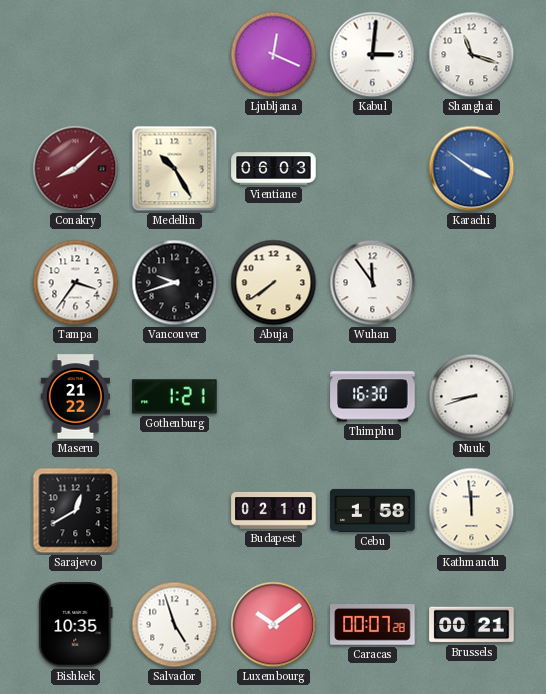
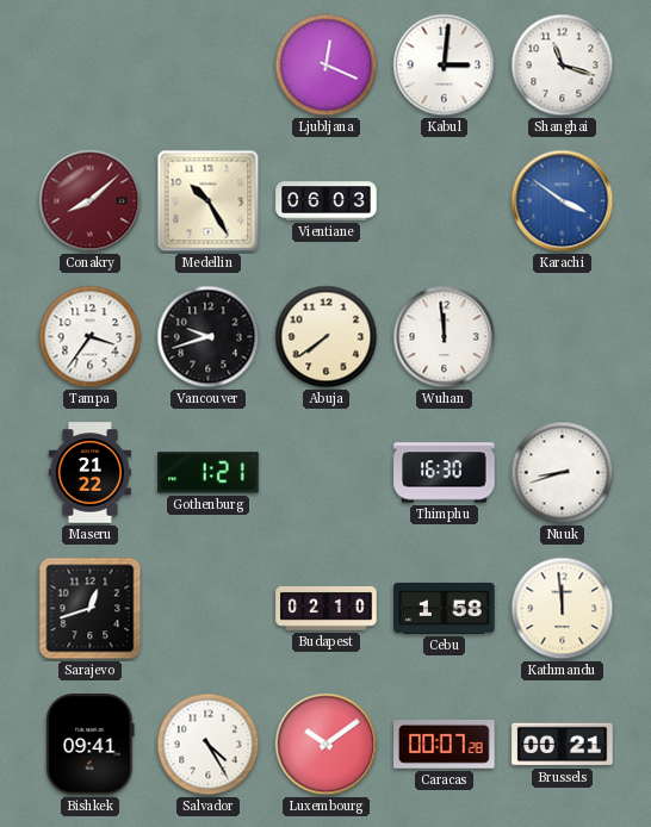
Wuhan: 11:54 -> 11:59
Sarajevo: 12:40 -> 12:42
Bishkek: 10:35 -> 09:41
Salvador: 4:57 -> 4:25
